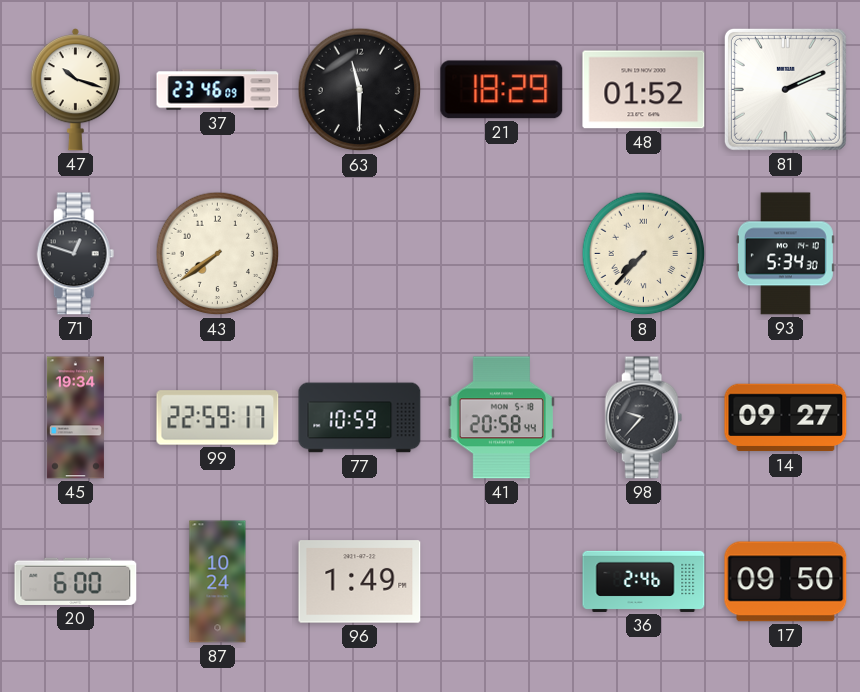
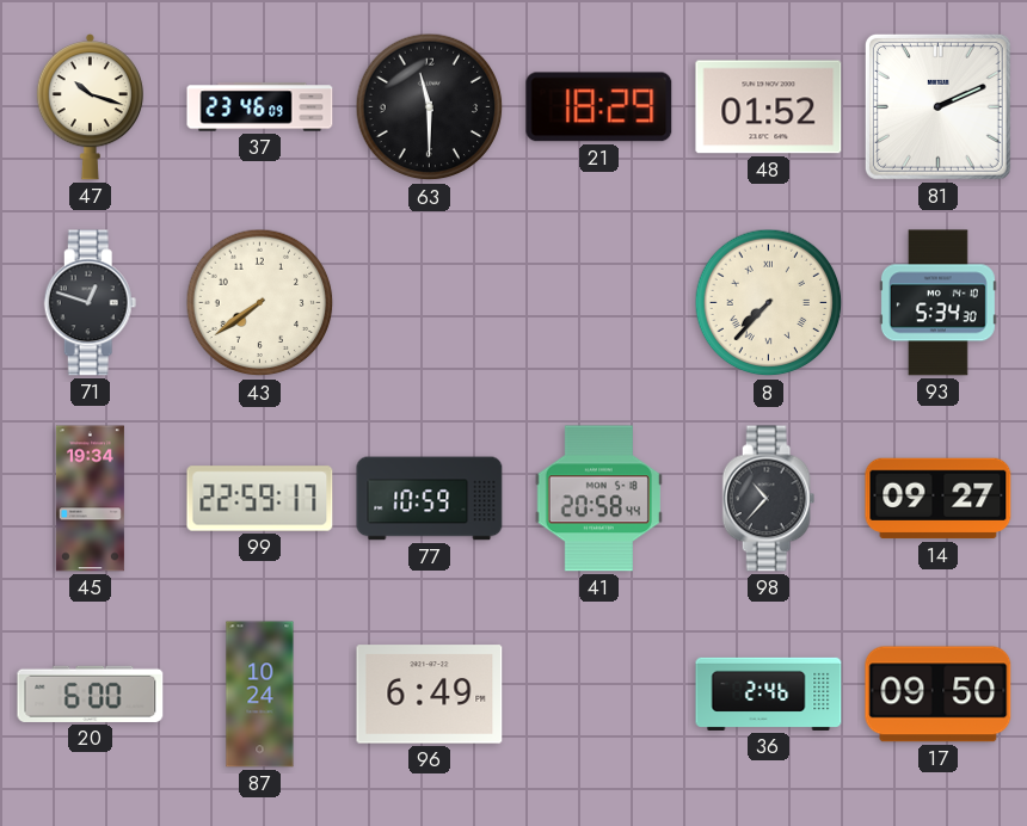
98: 9:37 -> 10:37
96: 1:49 -> 6:49
